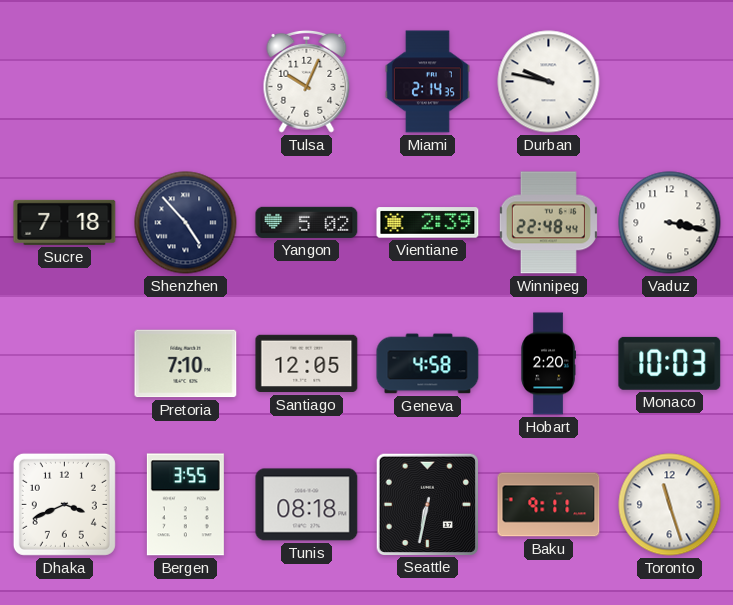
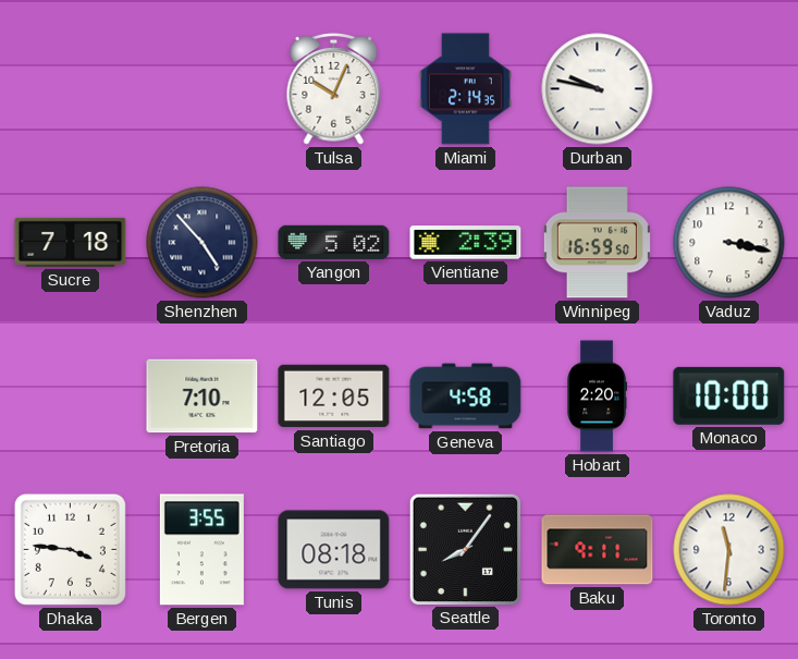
Winnipeg: 22:48 -> 16:59
Monaco: 10:03 -> 10:00
Dhaka: 3:41 -> 3:46
Seattle: 6:32 -> 8:06
Toronto: 11:27 -> 11:31
